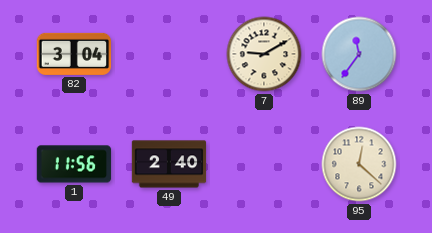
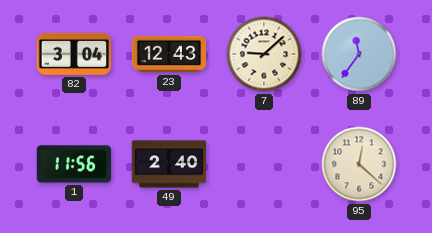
23: none -> 12:43
7: 9:10 -> 9:08
